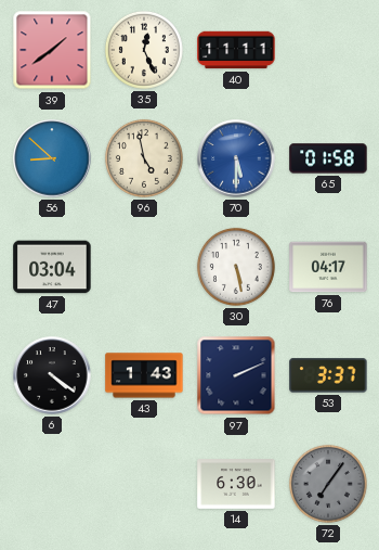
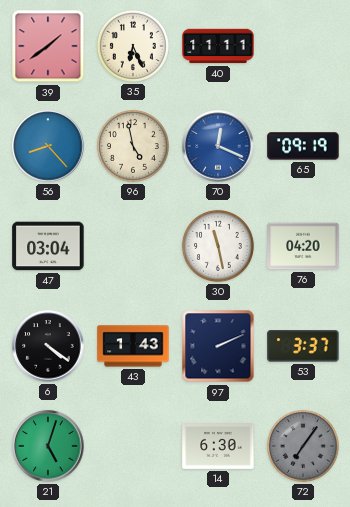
35: 12:26 -> 6:26
56: 8:52 -> 8:23
70: 5:30 -> 12:19
65: 01:58 -> 09:19
30: 5:28 -> 11:28
76: 04:17 -> 04:20
21: none -> 5:03
